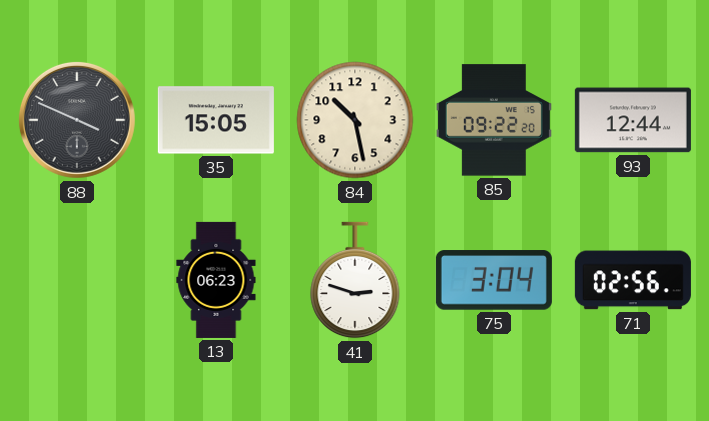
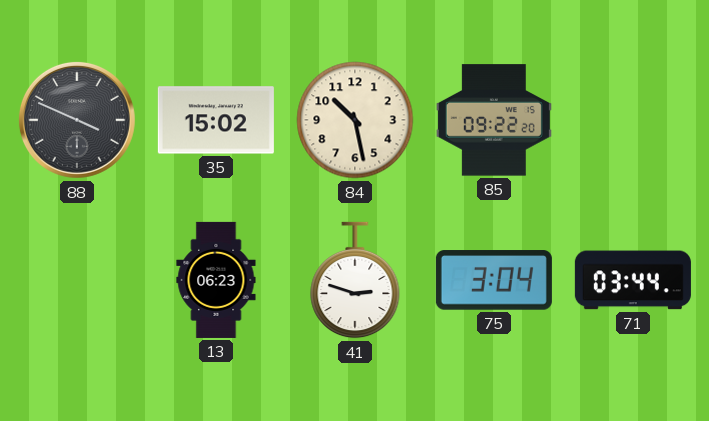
35: 15:05 -> 15:02
93: 12:44 -> none
71: 02:56 -> 03:44
